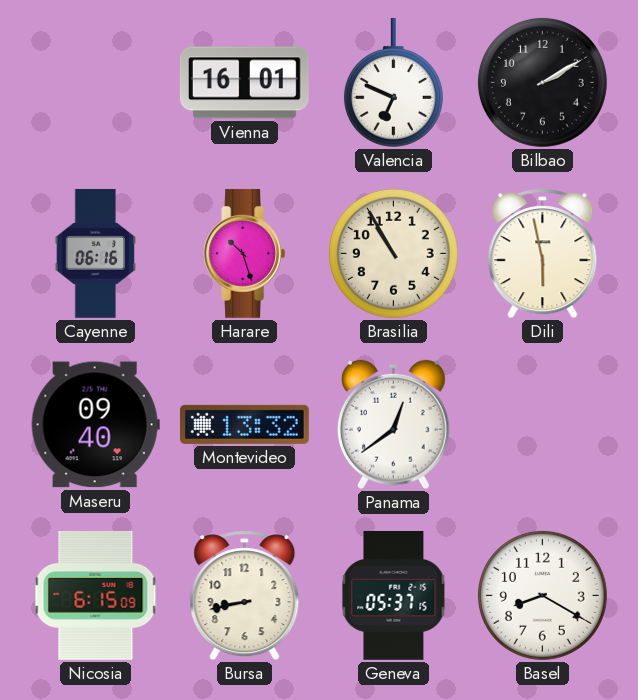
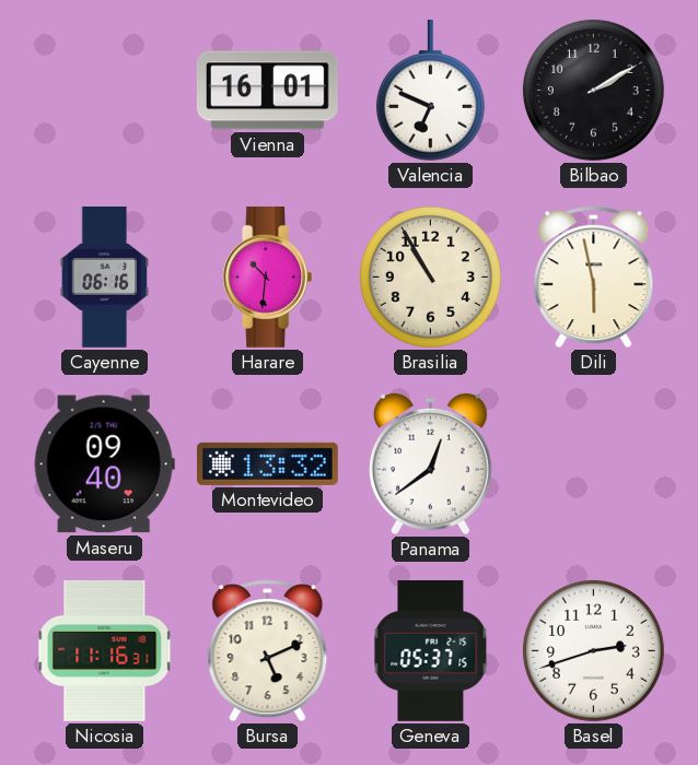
Harare: 10:27 -> 10:31
Nicosia: 6:15 -> 11:16
Bursa: 8:43 -> 5:11
Basel: 8:20 -> 2:42
